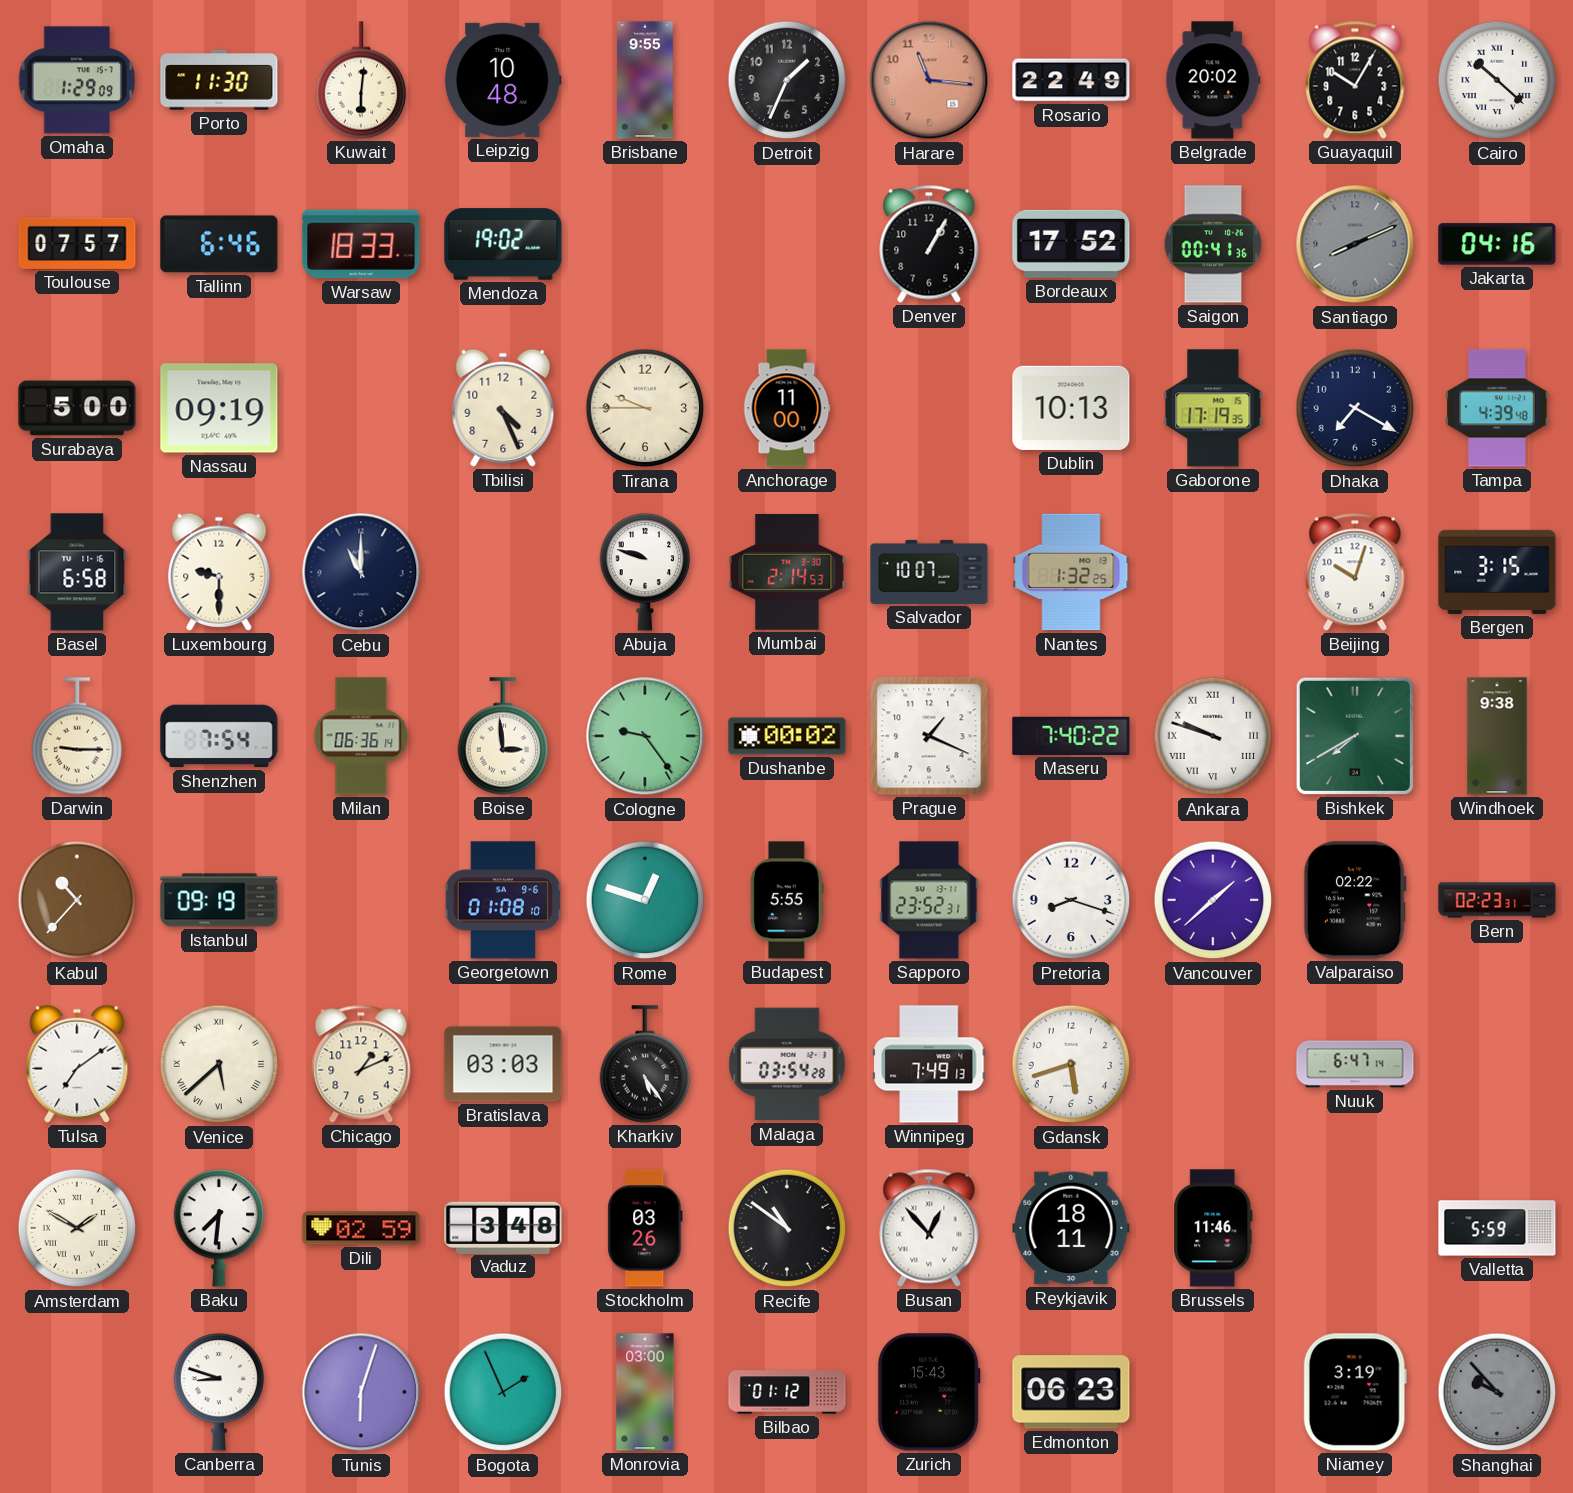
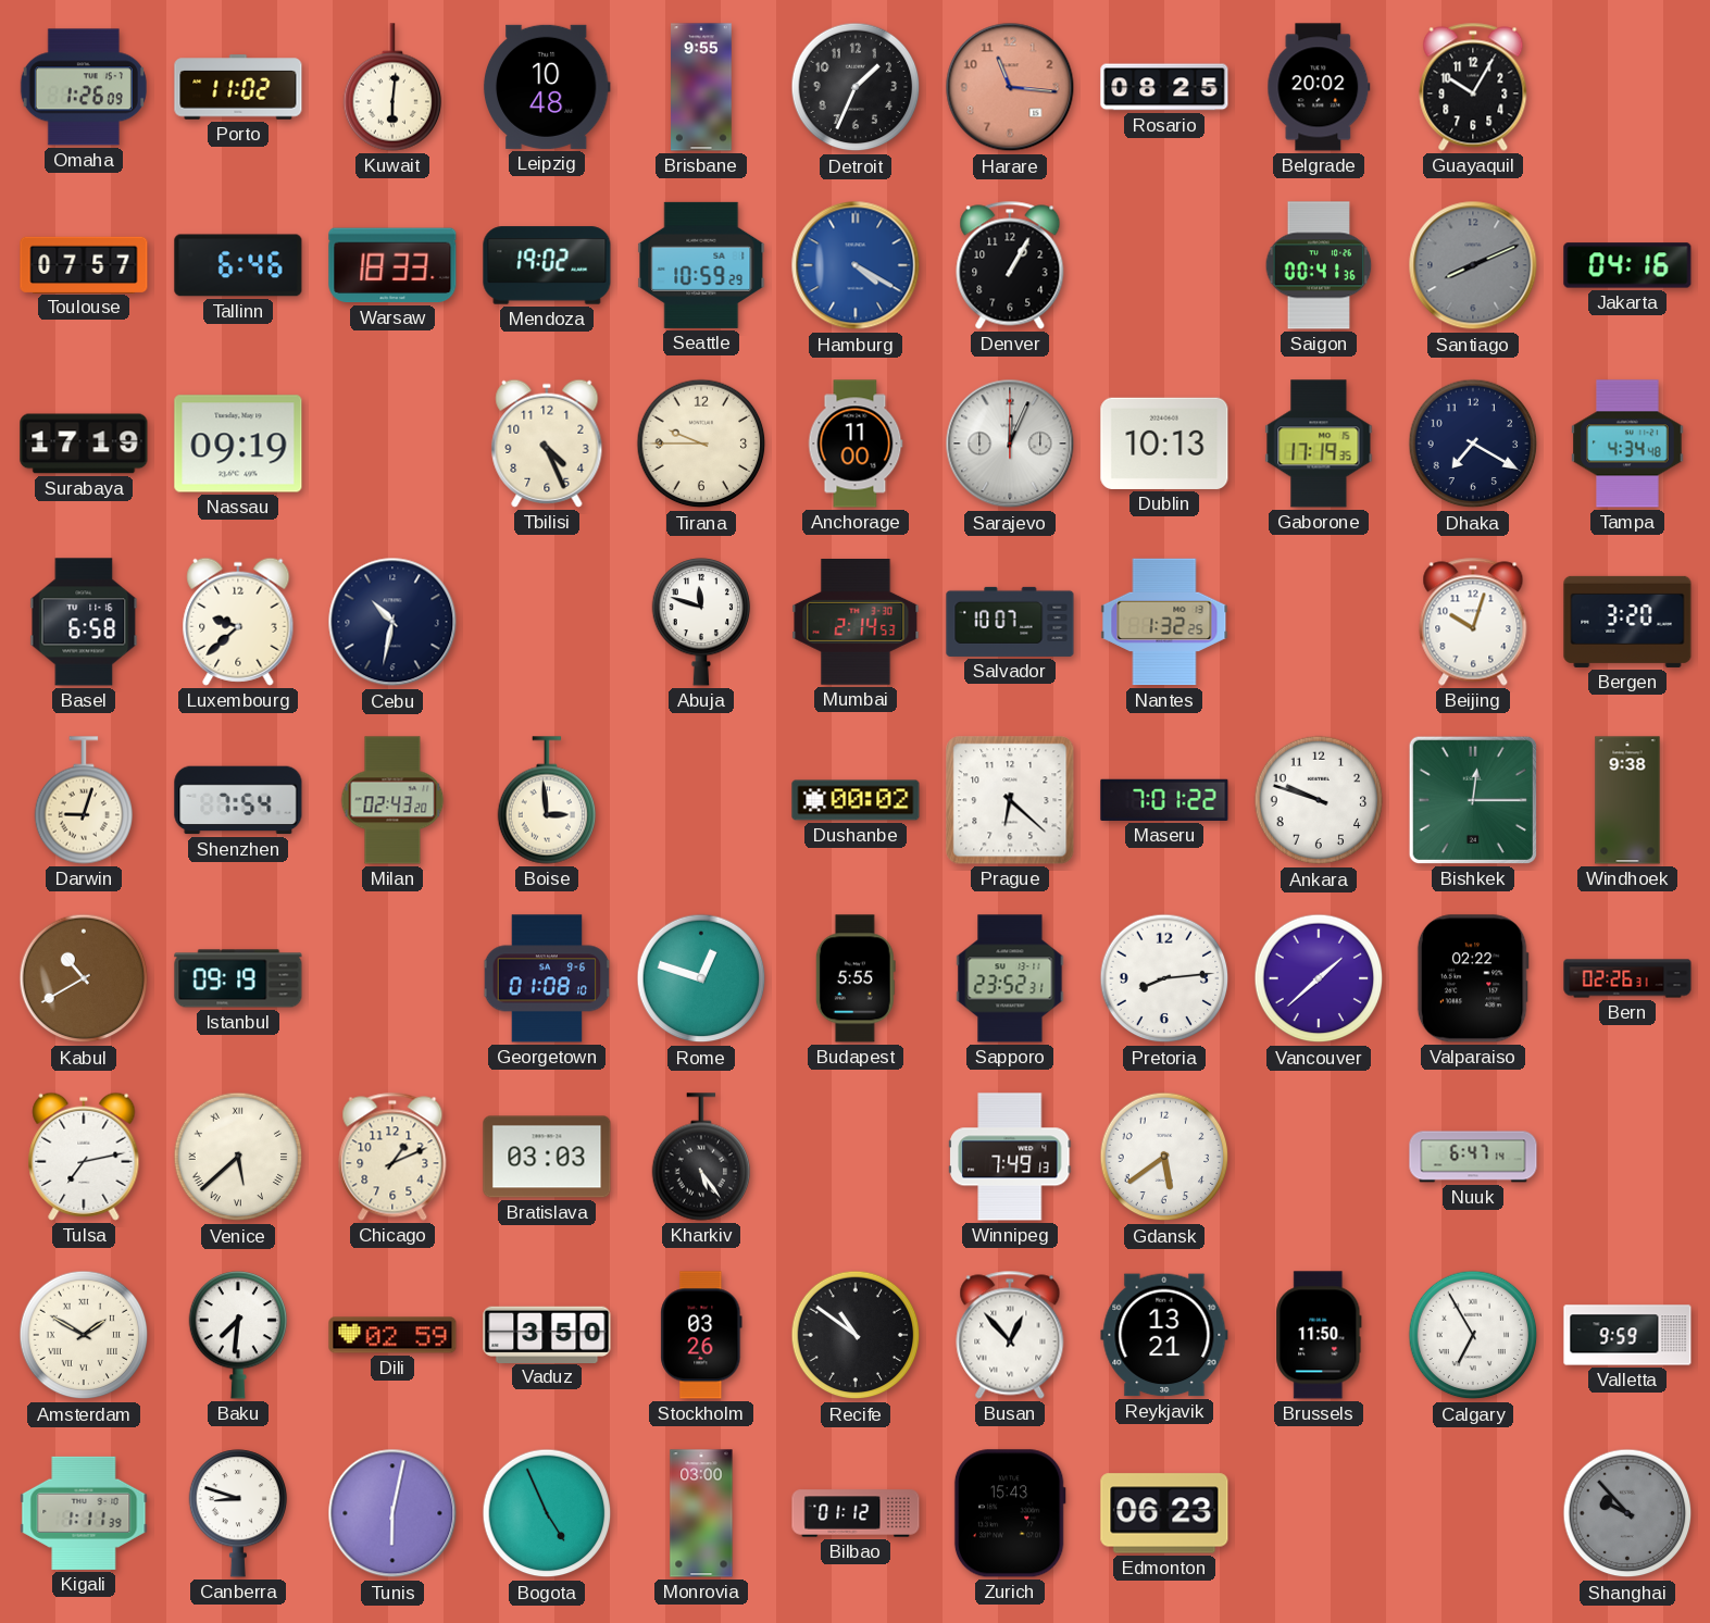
Omaha: 1:29 -> 1:26
Porto: 11:30 -> 11:02
Rosario: 22:49 -> 08:25
Cairo: 10:22 -> none
Seattle: none -> 10:59
Hamburg: none -> 4:20
Bordeaux: 17:52 -> none
Surabaya: 5:00 -> 17:19
Sarajevo: none -> 12:04
Tampa: 4:39 -> 4:34
Luxembourg: 9:30 -> 9:38
Cebu: 11:00 -> 10:32
Abuja: 9:48 -> 11:48
Bergen: 3:15 -> 3:20
Darwin: 9:15 -> 9:03
Milan: 06:36 -> 02:43
Cologne: 9:24 -> none
Prague: 1:19 -> 6:22
Maseru: 7:40 -> 7:01
Ankara numerals: Roman -> Arabic
Bishkek: 7:40 -> 12:15
Kabul: 10:37 -> 10:40
Pretoria: 8:18 -> 8:14
Bern: 02:23 -> 02:26
Tulsa: 7:09 -> 7:13
Malaga: 03:54 -> none
Gdansk: 5:42 -> 5:39
Vaduz: 3:48 -> 3:50
Reykjavik: 18:11 -> 13:21
Brussels: 11:46 -> 11:50
Calgary: none -> 6:55
Valletta: 5:59 -> 9:59
Kigali: none -> 1:11
Tunis: 6:03 -> 6:02
Bogota: 1:56 -> 4:56
Niamey: 3:19 -> none
